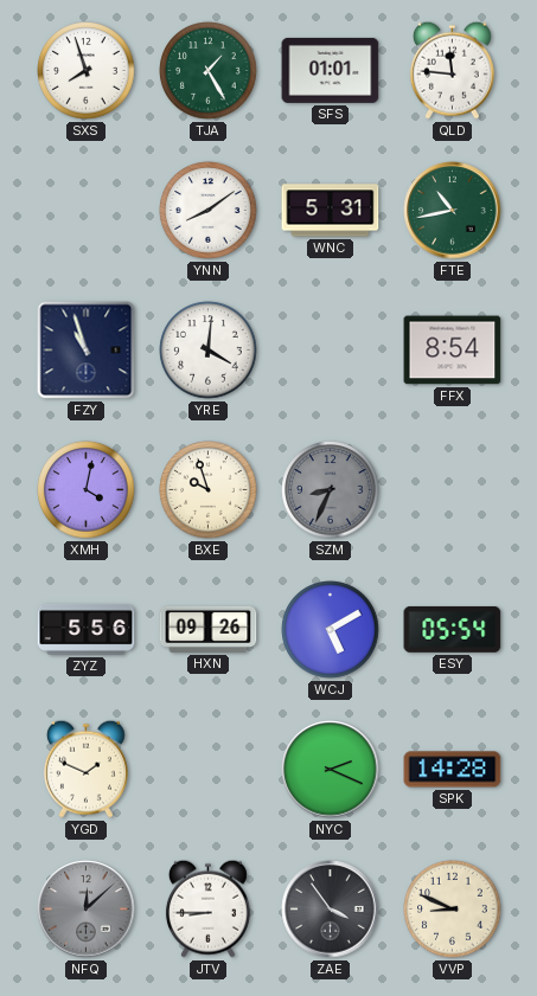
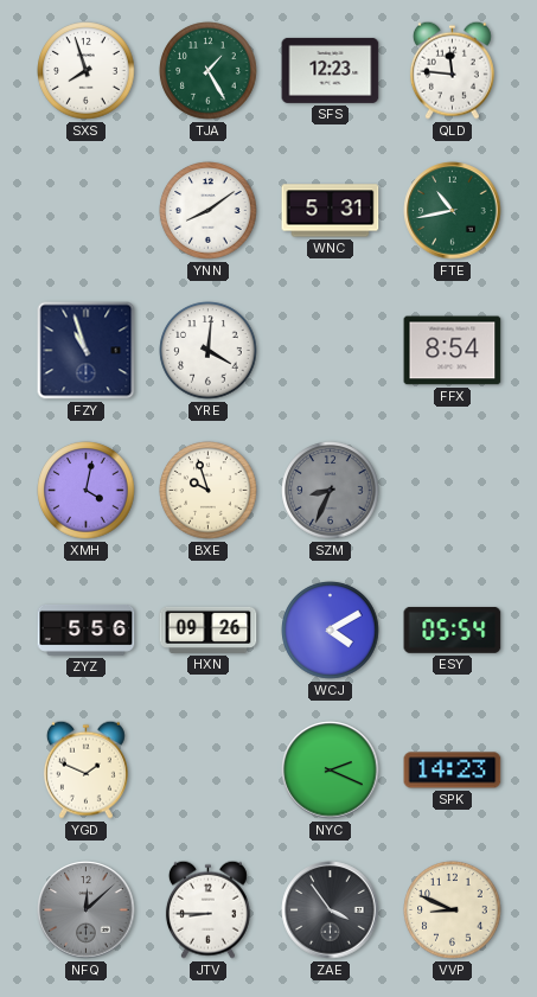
SFS: 01:01 -> 12:23
WCJ: 5:10 -> 4:10
SPK: 14:28 -> 14:23
